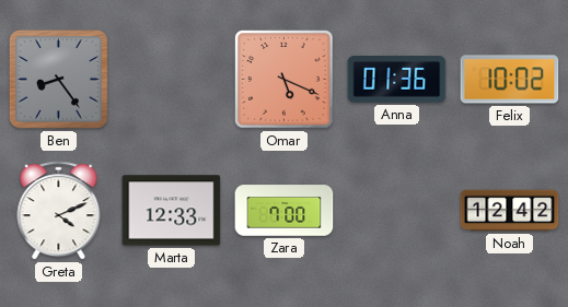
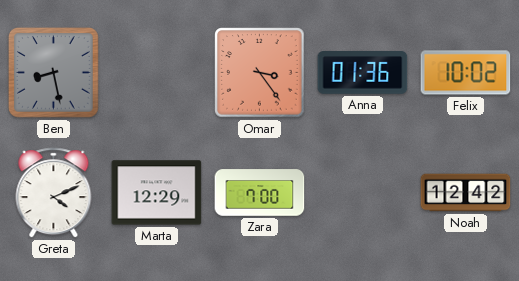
Ben: 8:24 -> 8:28
Omar: 5:19 -> 3:24
Marta: 12:33 -> 12:29
